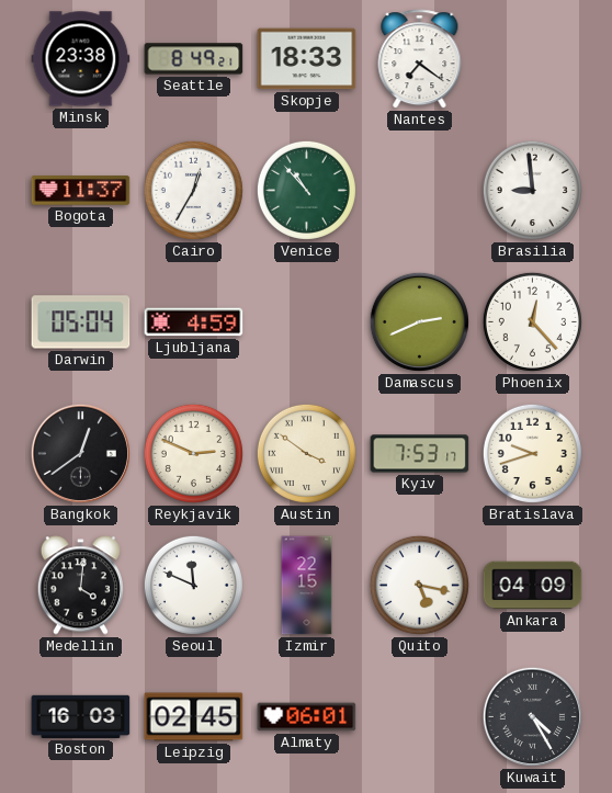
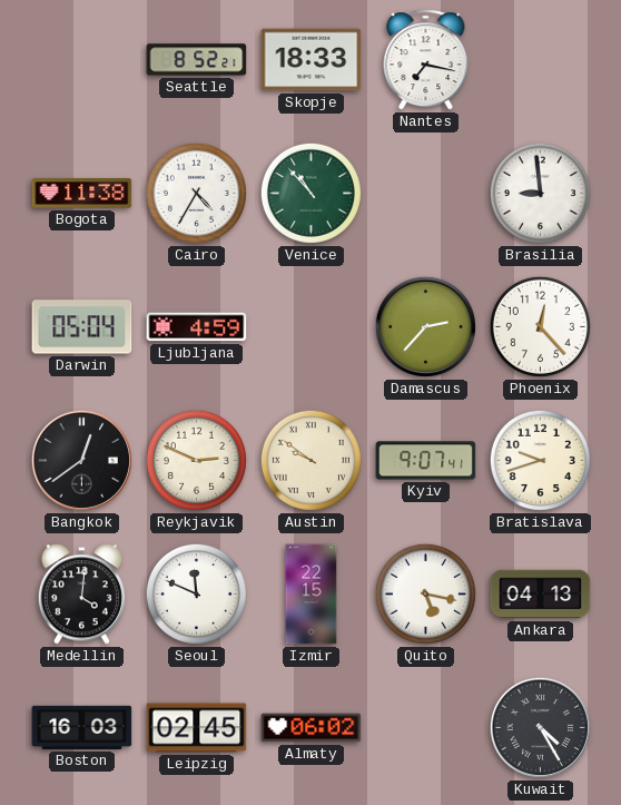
Minsk: 23:38 -> none
Seattle: 8:49 -> 8:52
Nantes: 7:21 -> 7:17
Bogota: 11:37 -> 11:38
Cairo: 12:35 -> 4:35
Damascus: 2:41 -> 2:37
Austin: 3:51 -> 9:51
Kyiv: 7:53 -> 9:07
Ankara: 04:09 -> 04:13
Almaty: 06:01 -> 06:02
